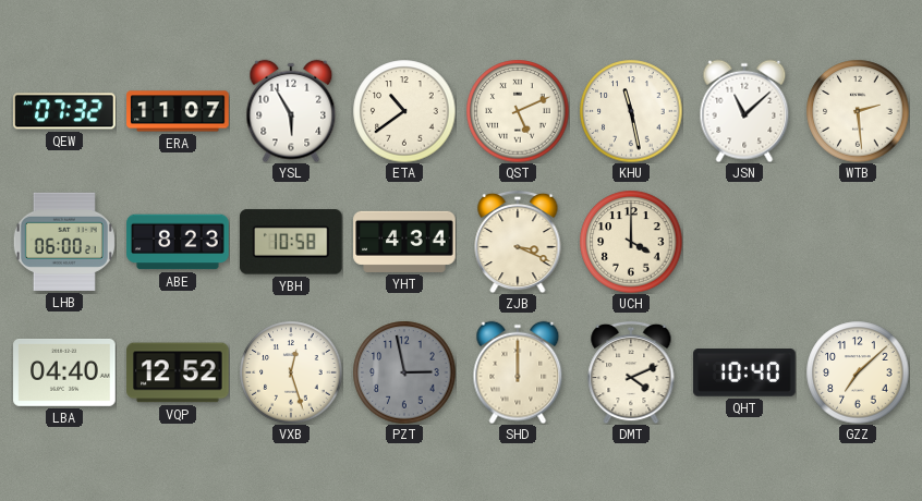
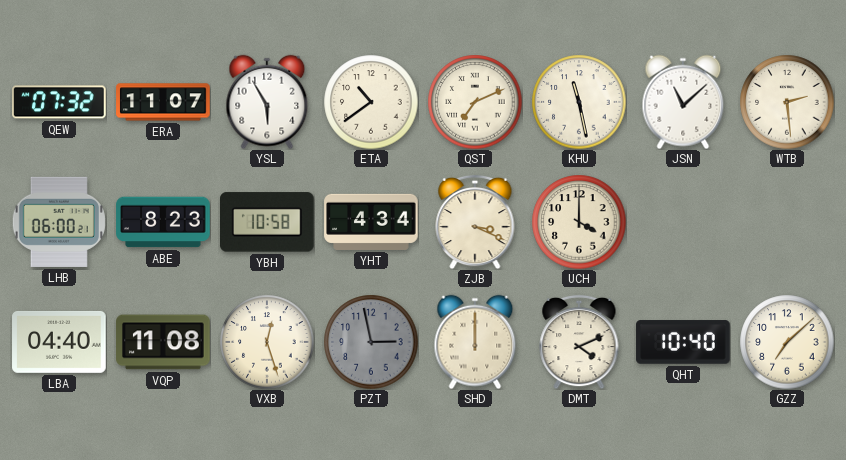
QST: 5:11 -> 7:11
VQP: 12:52 -> 11:08
